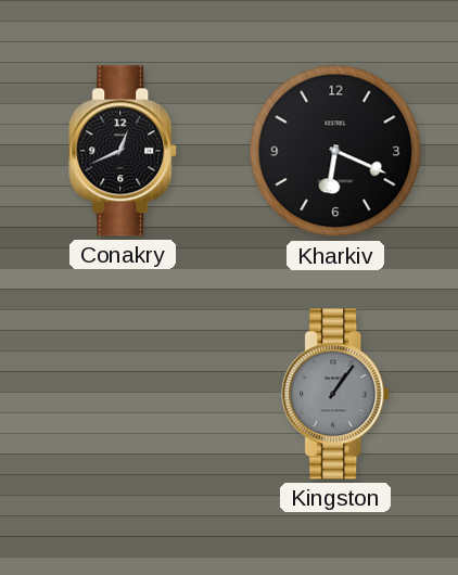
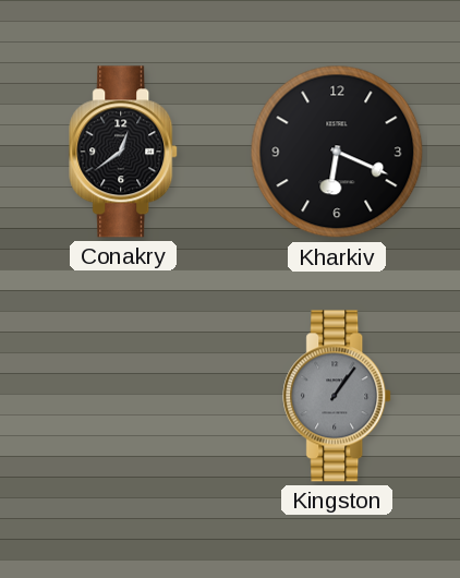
Conakry: 12:41 -> 12:39
